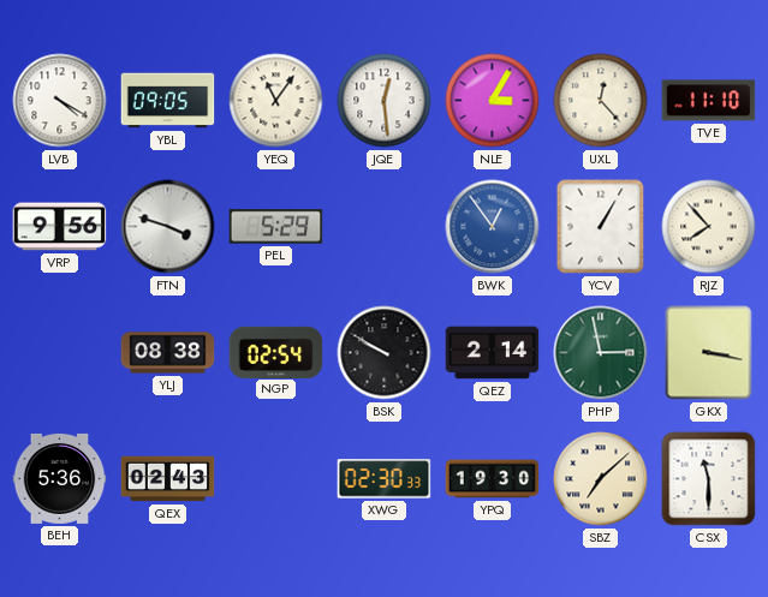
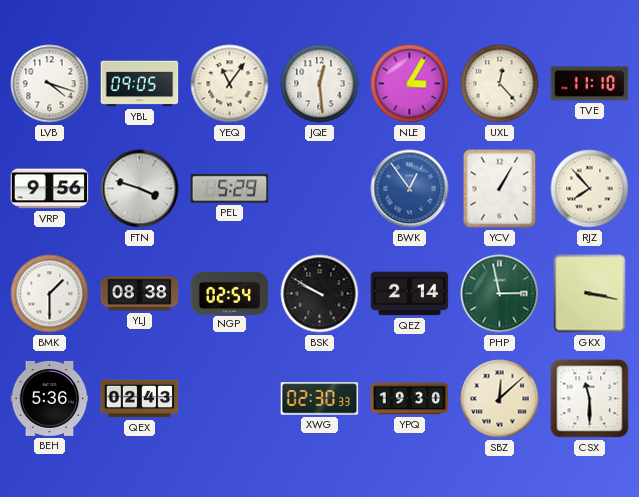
LVB: 4:20 -> 4:18
BMK: none -> 1:30
SBZ: 7:08 -> 12:08
